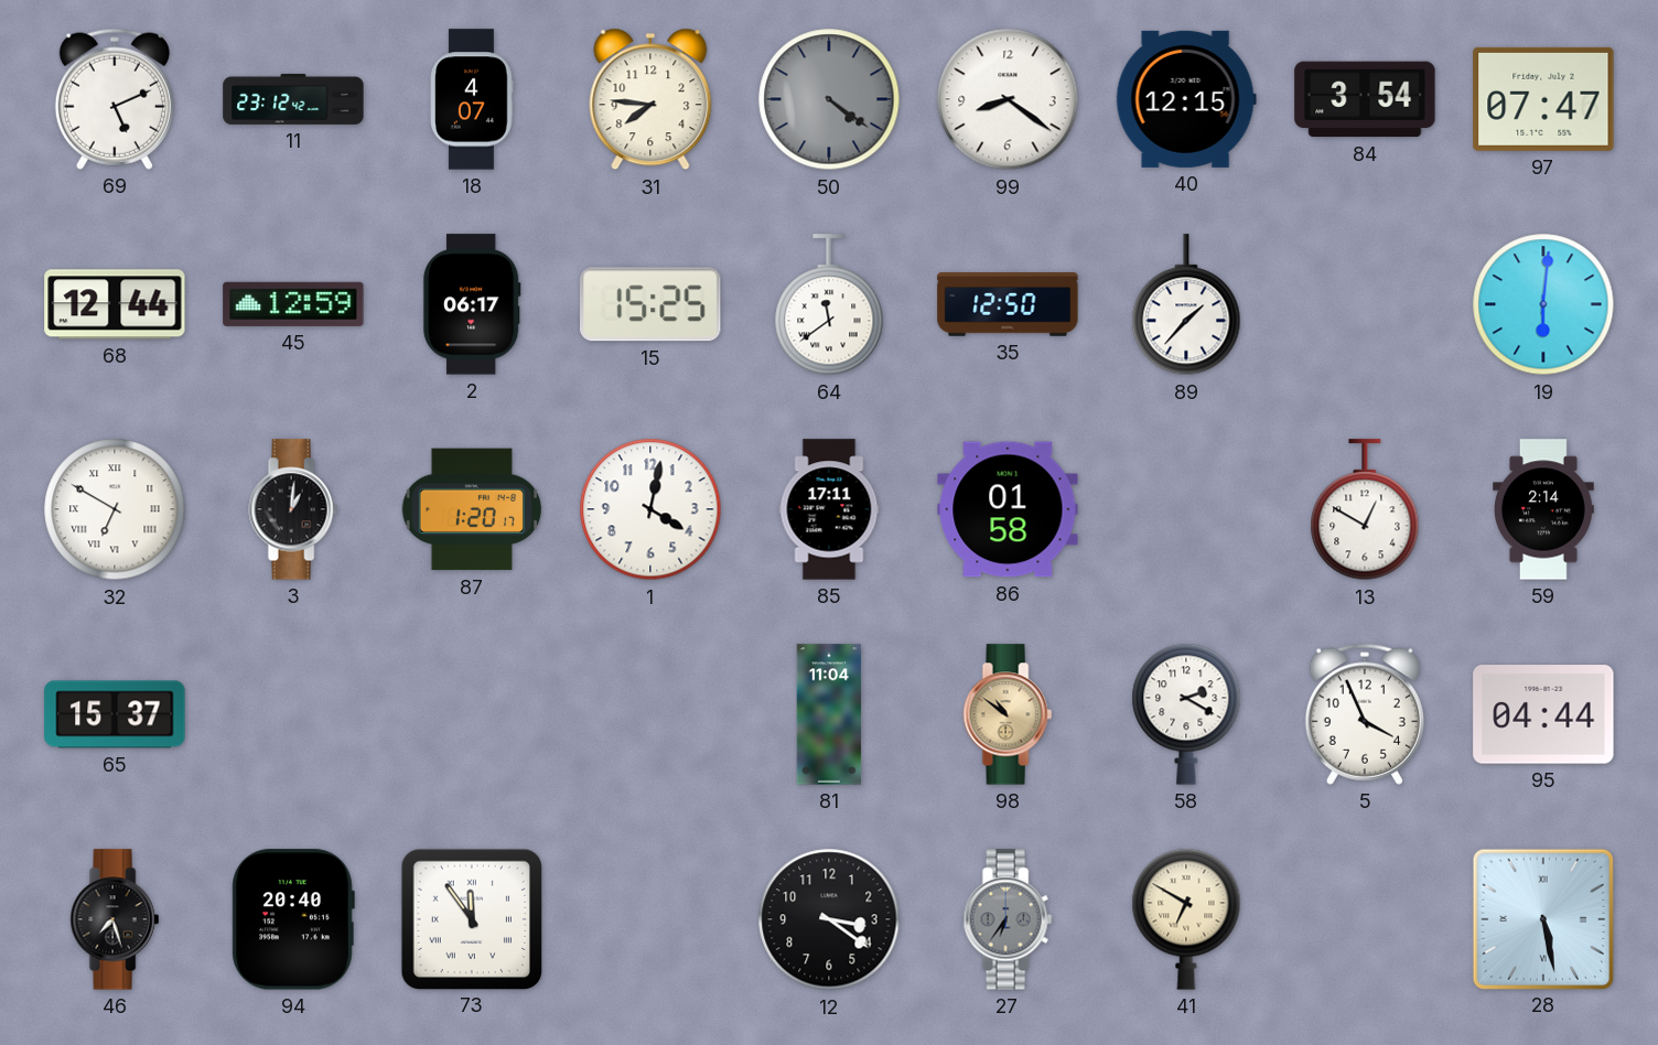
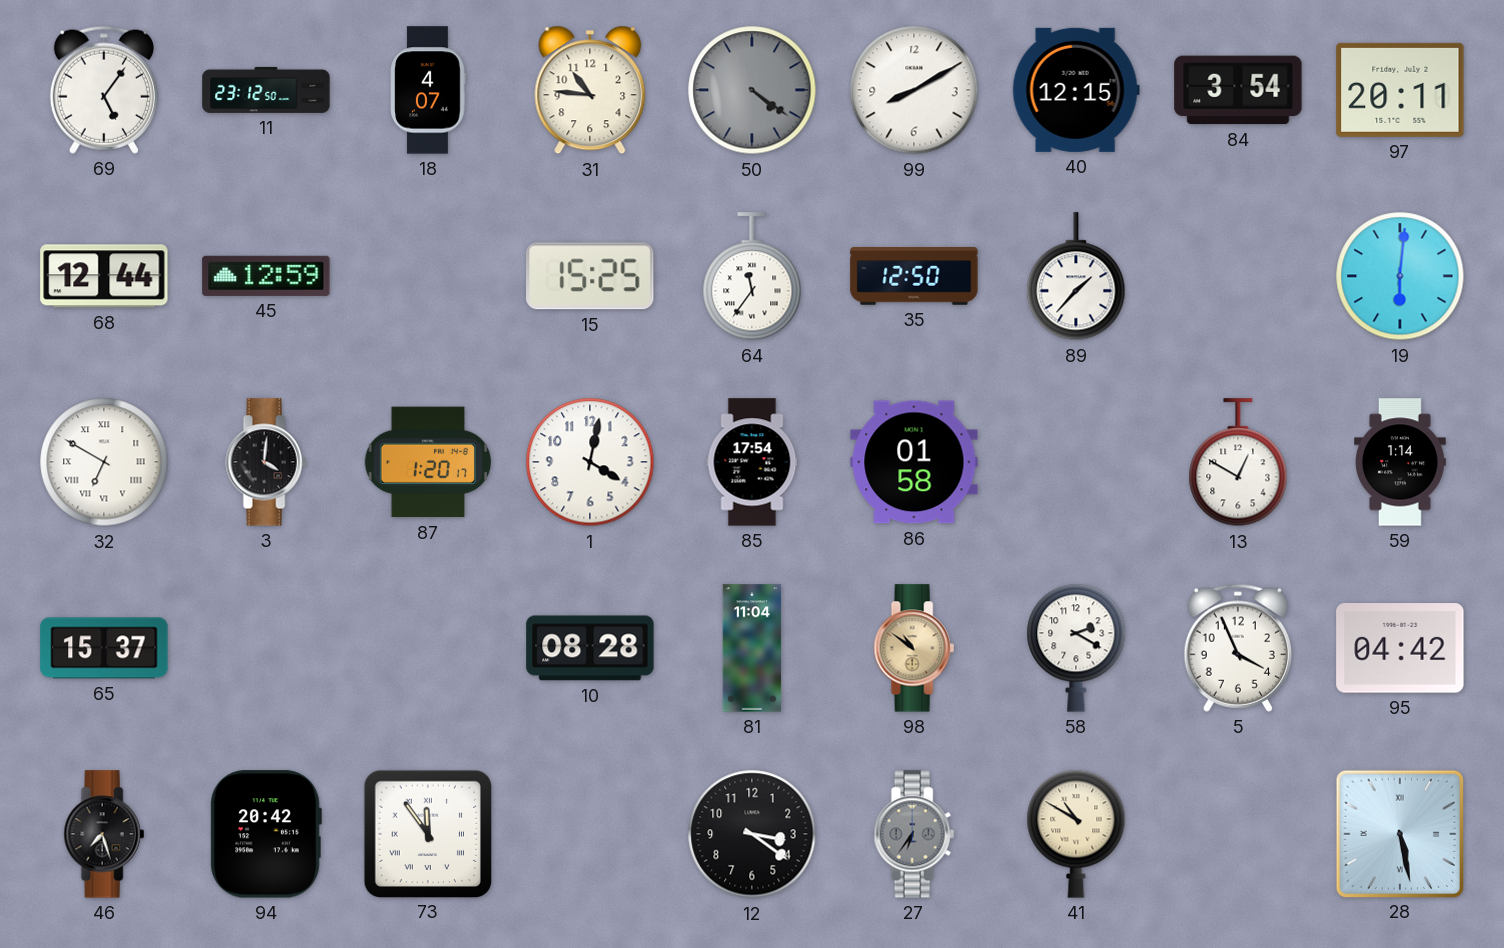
69: 5:11 -> 5:06
11: 23:12:42 -> 23:12:50
31: 7:46 -> 10:46
99: 8:21 -> 8:10
97: 07:47 -> 20:11
2: 06:17 -> none
64: 11:39 -> 11:36
3: 1:01 -> 4:01
85: 17:11 -> 17:54
59: 2:14 -> 1:14
10: none -> 08:28
95: 04:44 -> 04:42
94: 20:40 -> 20:42
41: 6:50 -> 10:50
